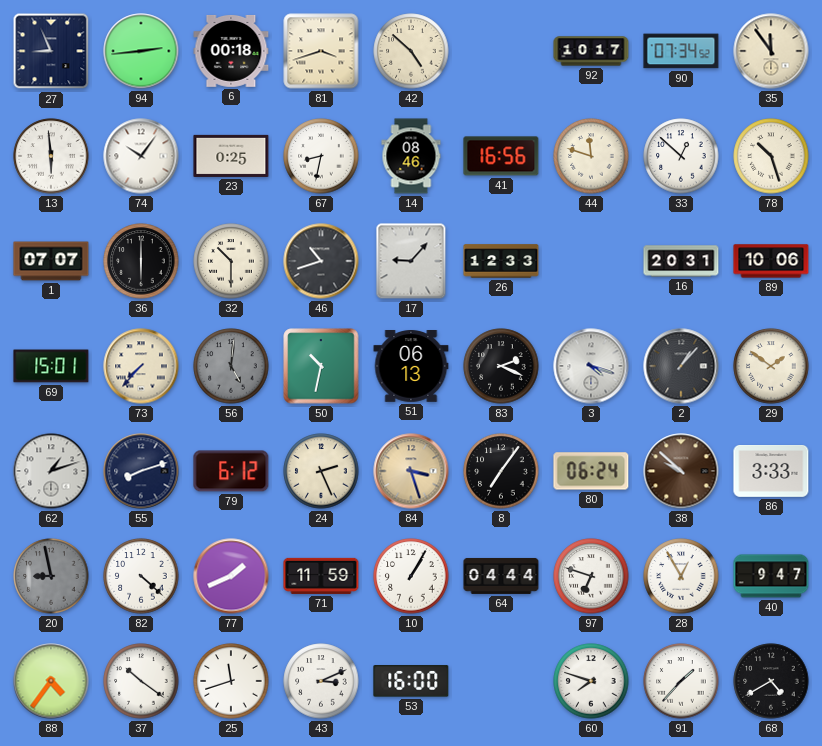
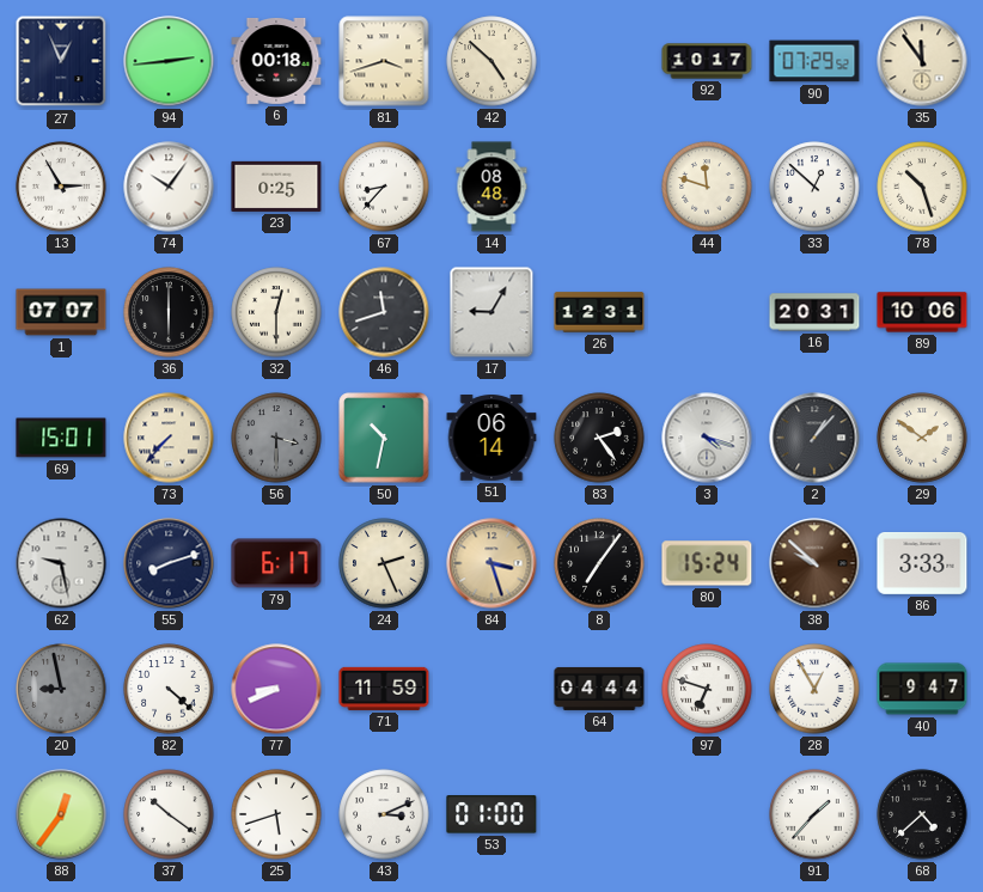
27: 8:56 -> 12:56
90: 07:34 -> 07:29
13: 5:59 -> 2:55
67: 8:32 -> 8:37
14: 08:46 -> 08:48
41: 16:56 -> none
32: 10:30 -> 12:30
46: 10:42 -> 11:42
17: 9:07 -> 9:05
26: 12:33 -> 12:31
56: 5:01 -> 3:30
51: 06:13 -> 06:14
83: 2:19 -> 2:24
62: 1:12 -> 9:28
79: 6:12 -> 6:17
80: 06:24 -> 15:24
77: 1:41 -> 8:41
10: 1:05 -> none
88: 4:36 -> 12:36
25: 11:42 -> 5:42
53: 16:00 -> 01:00
60: 7:48 -> none
68: 4:40 -> 4:38
